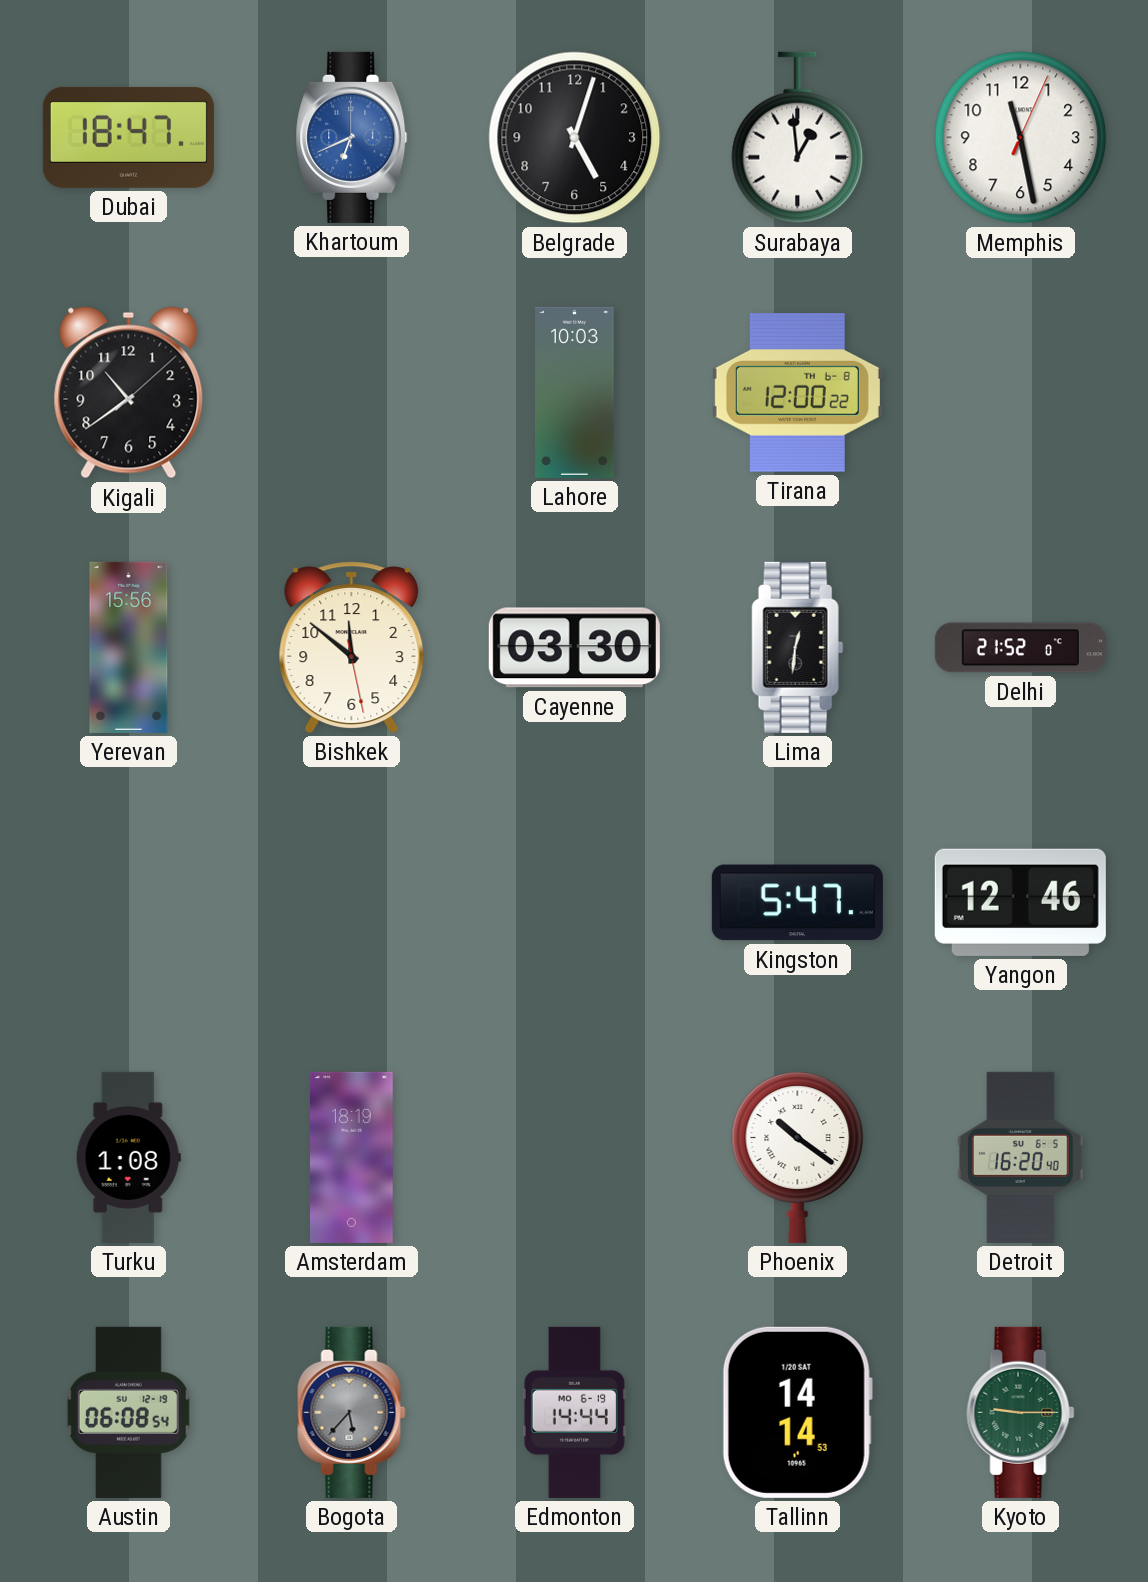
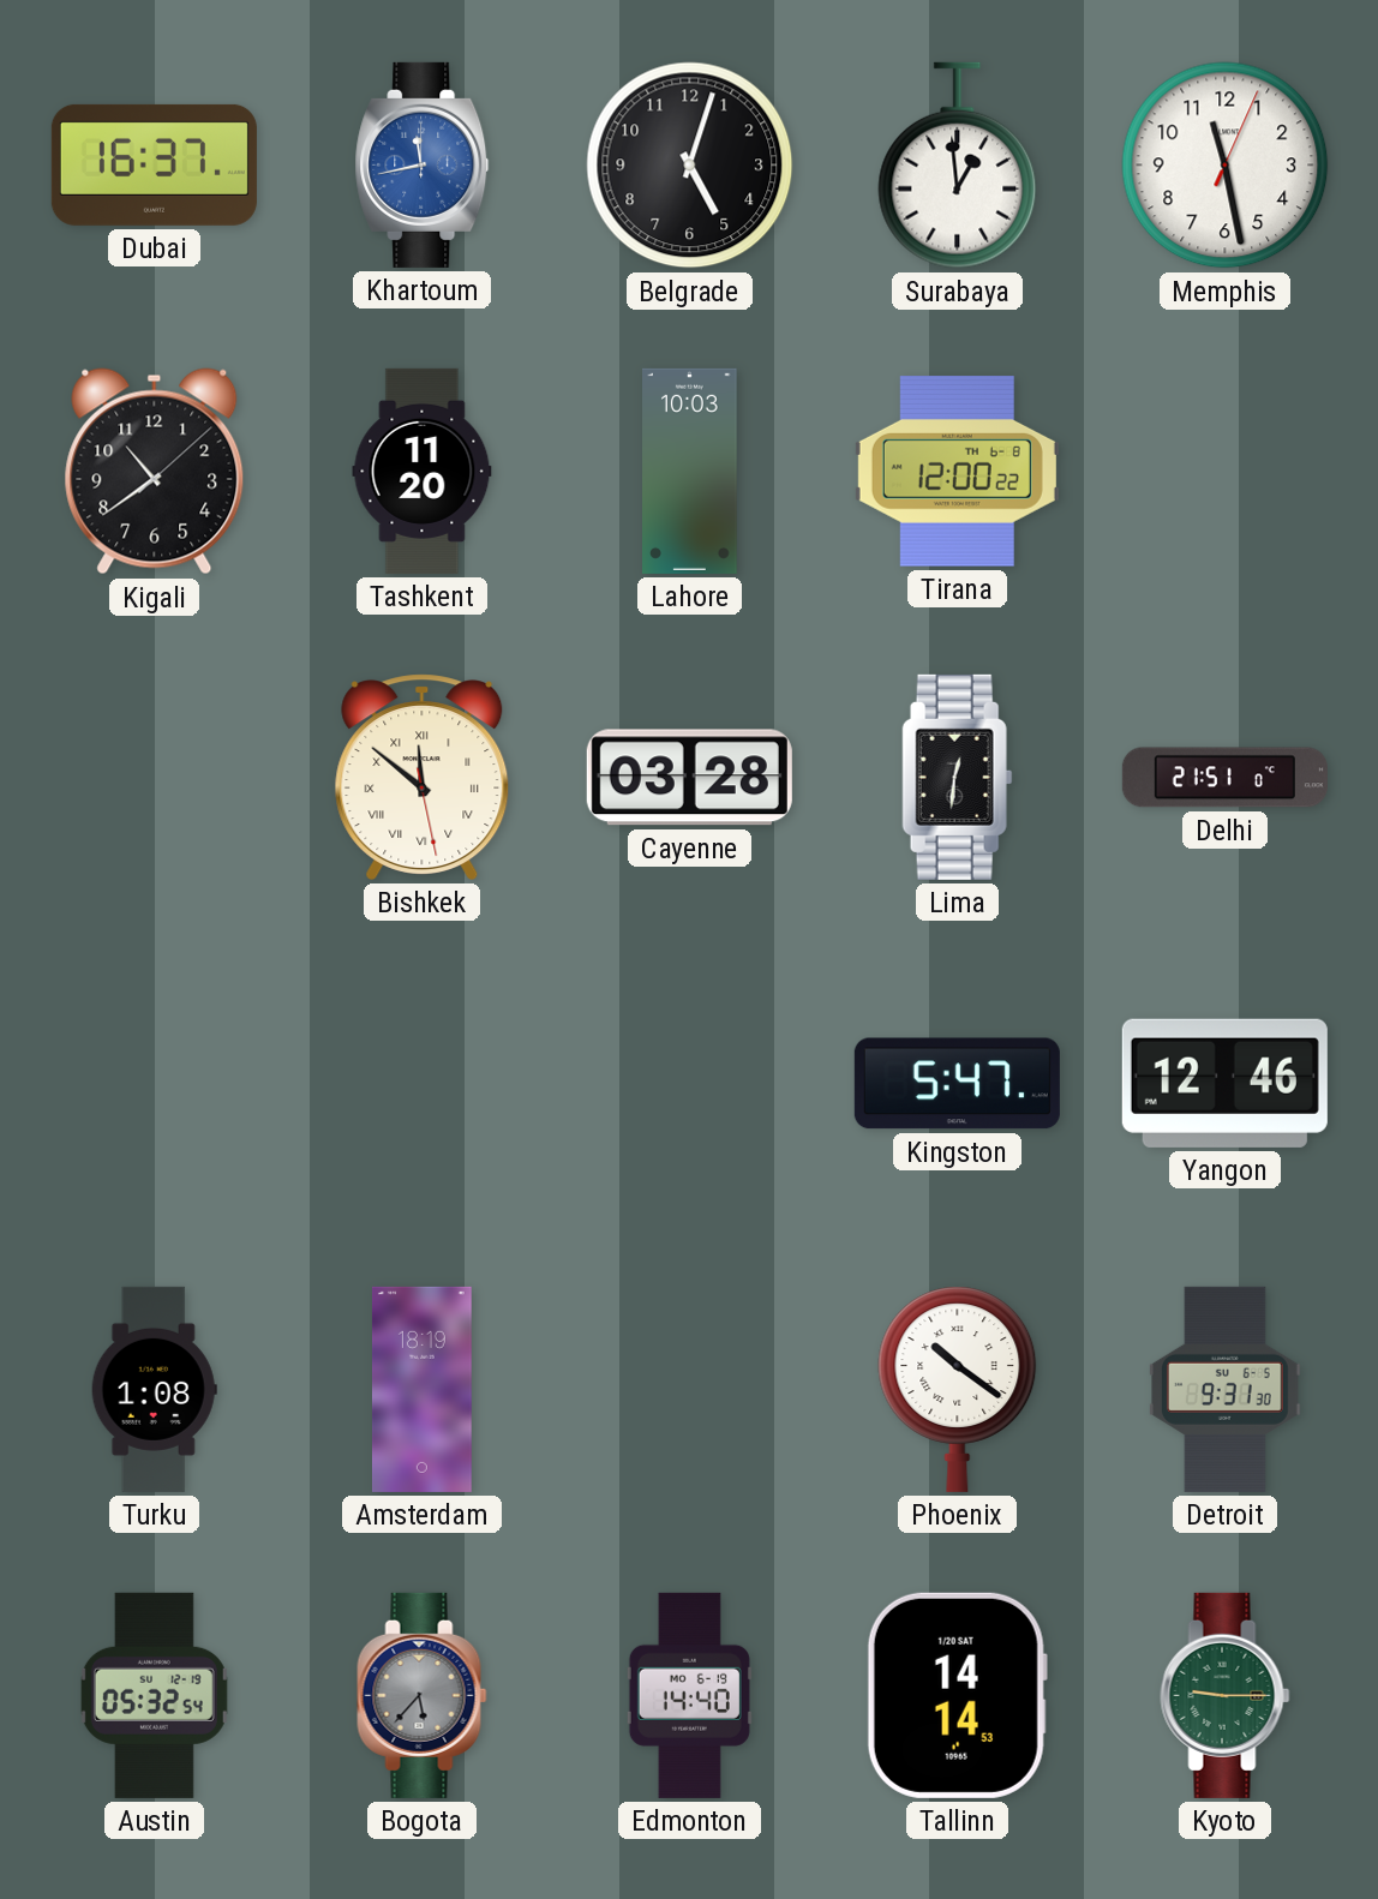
Dubai: 18:47 -> 16:37
Khartoum: 6:41 -> 11:43
Tashkent: none -> 11:20
Yerevan: 15:56 -> none
Bishkek numerals: Arabic -> Roman
Cayenne: 03:30 -> 03:28
Delhi: 21:52 -> 21:51
Detroit: 16:20 -> 9:31
Austin: 06:08 -> 05:32
Edmonton: 14:44 -> 14:40
